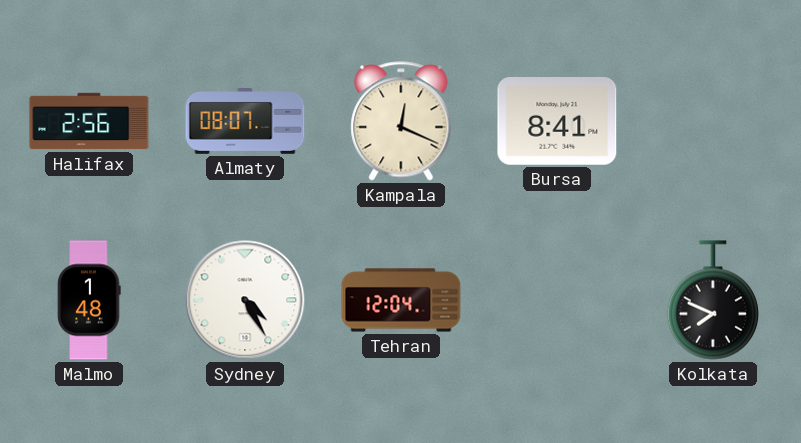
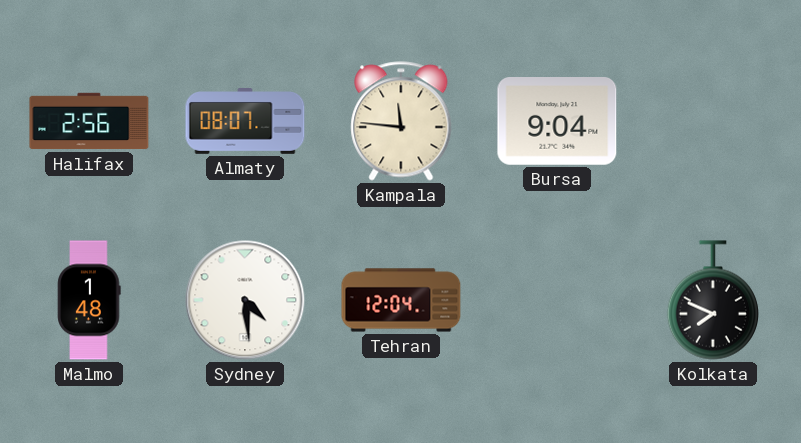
Kampala: 12:19 -> 11:46
Bursa: 8:41 -> 9:04
Sydney: 4:25 -> 4:29
